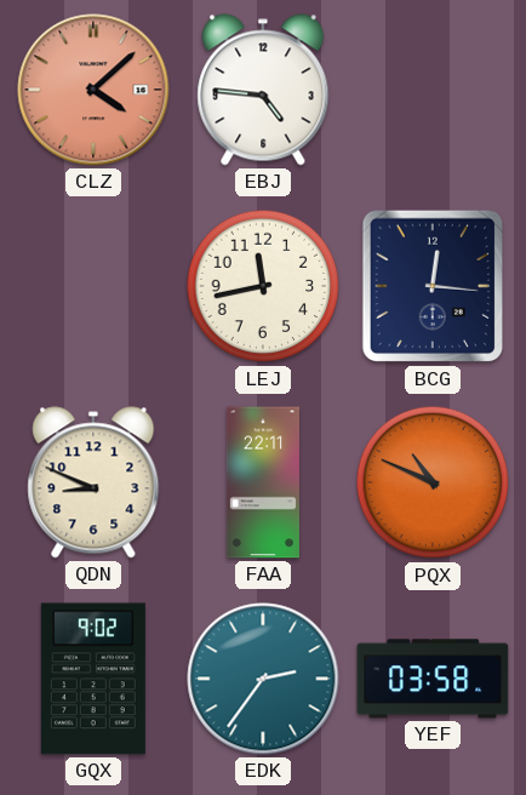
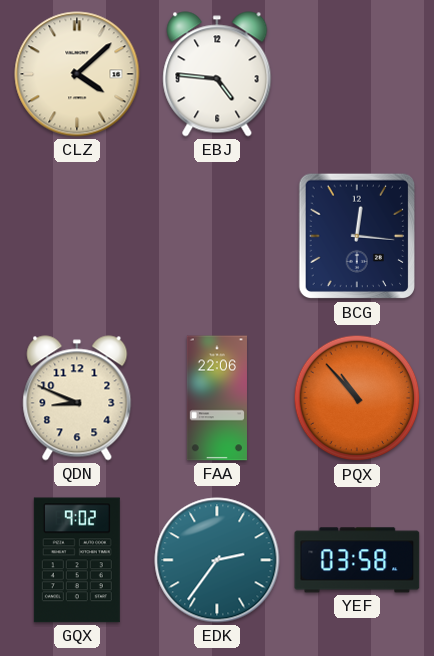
CLZ dial: salmon -> cream
LEJ: 11:43 -> none
FAA: 22:11 -> 22:06
PQX: 10:49 -> 10:53
